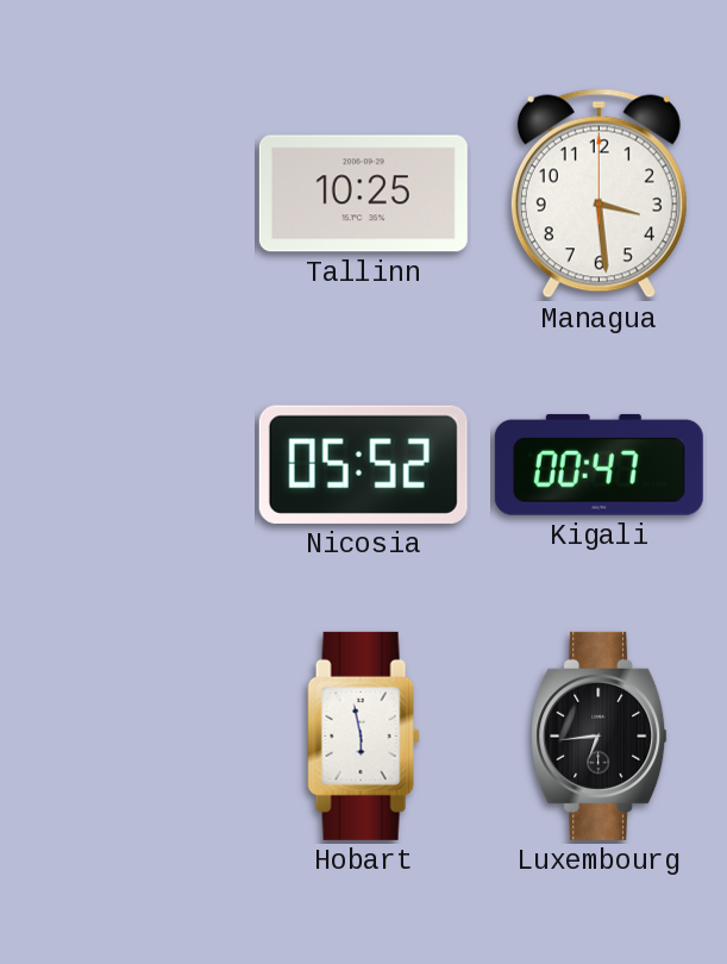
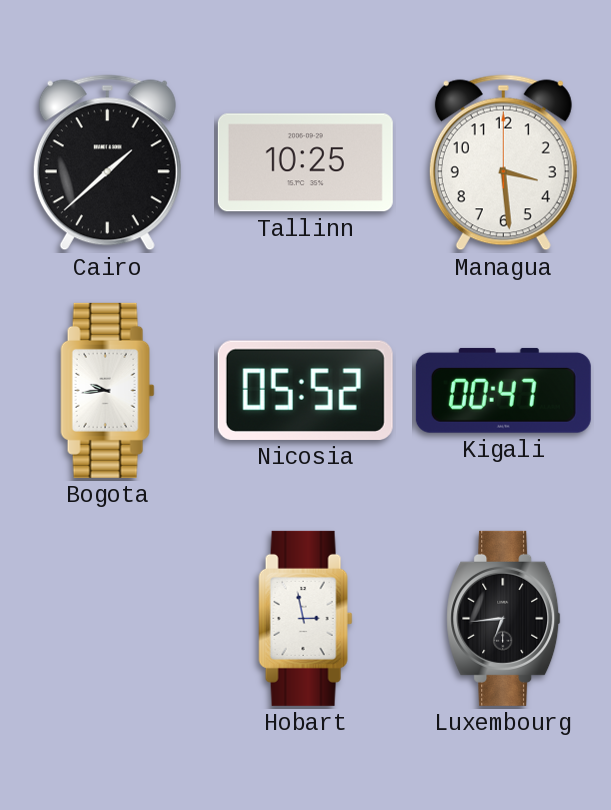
Cairo: none -> 1:38
Bogota: none -> 9:44
Hobart: 5:58 -> 2:58
